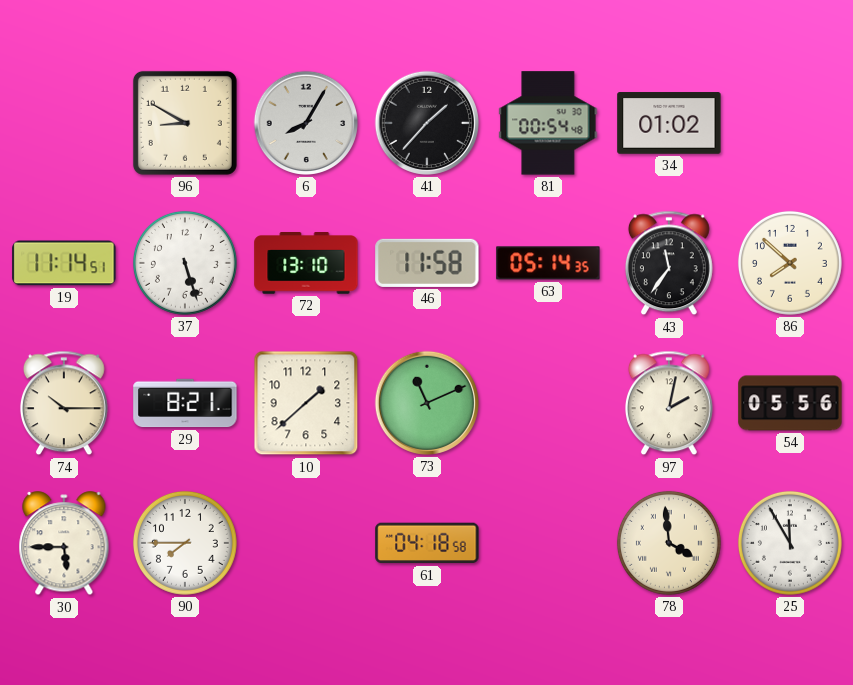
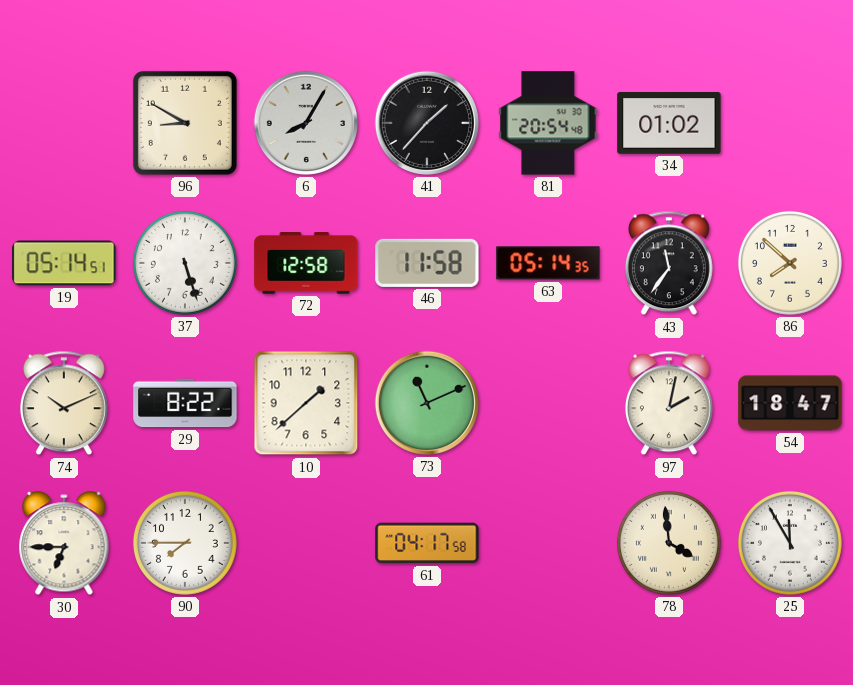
81: 00:54 -> 20:54
19: 11:14 -> 05:14
72: 13:10 -> 12:58
74: 10:15 -> 10:11
29: 8:21 -> 8:22
54: 05:56 -> 18:47
30: 5:45 -> 6:45
61: 04:18 -> 04:17
